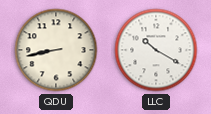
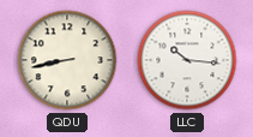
LLC: 10:20 -> 10:16
